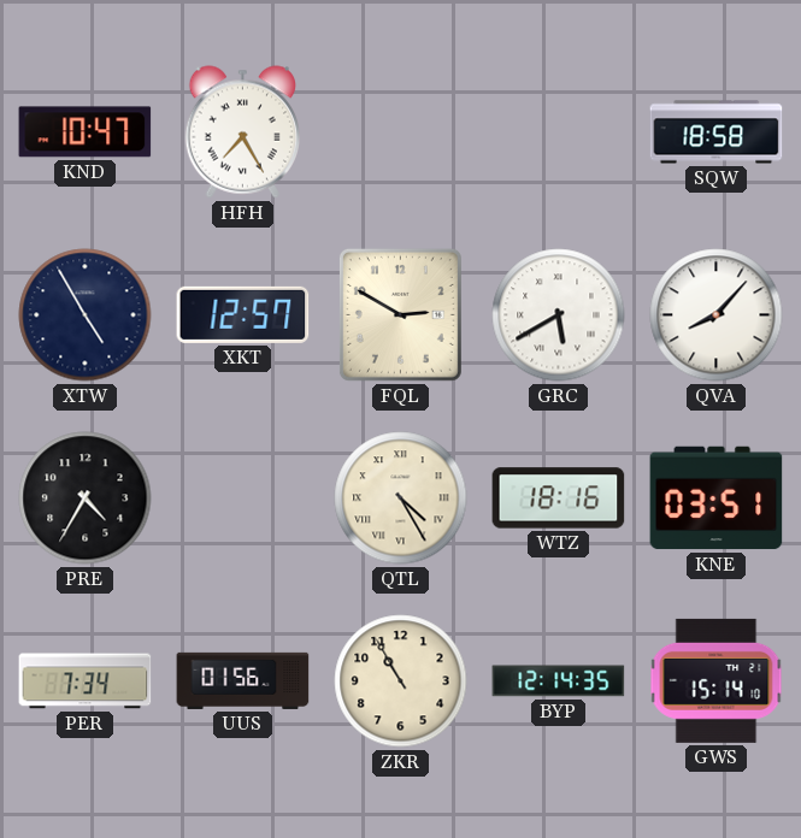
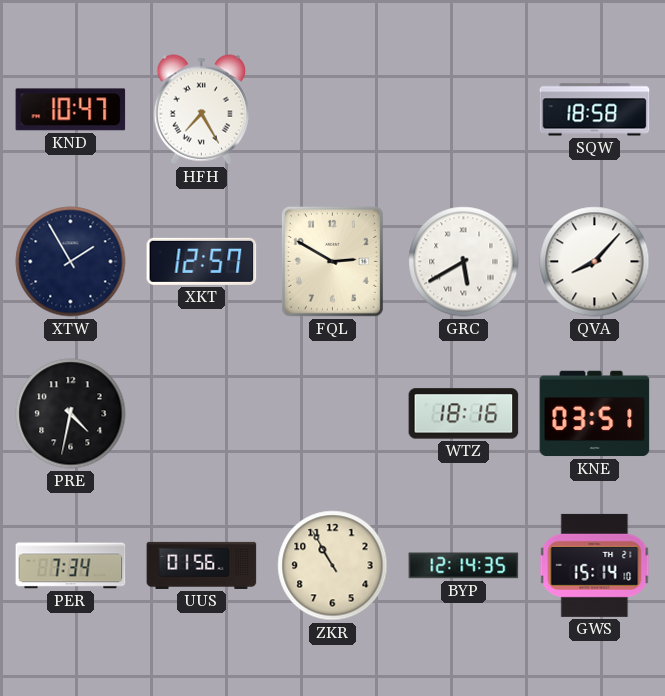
XTW: 4:55 -> 1:55
PRE: 4:35 -> 4:32
QTL: 4:25 -> none
